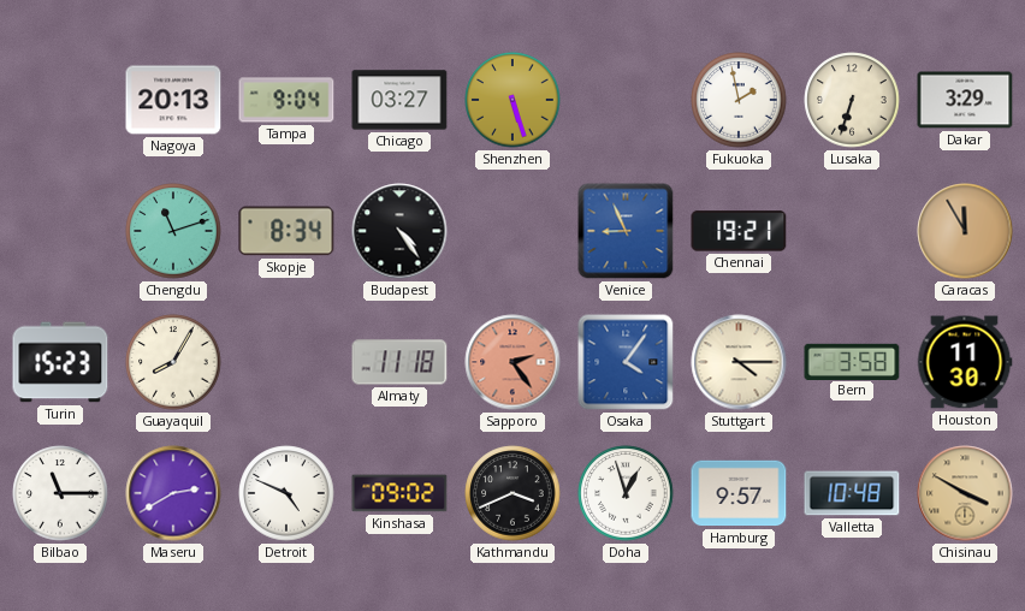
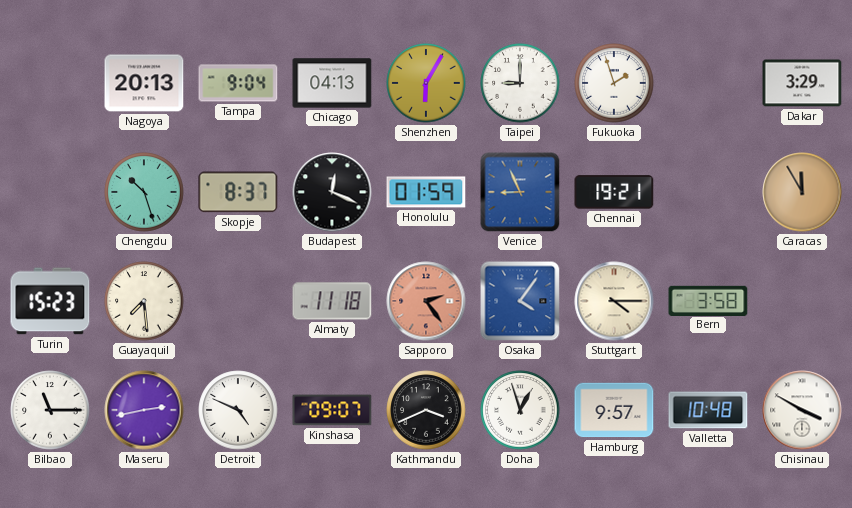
Chicago: 03:27 -> 04:13
Shenzhen: 5:27 -> 6:05
Taipei: none -> 9:00
Fukuoka: 1:58 -> 1:57
Lusaka: 6:33 -> none
Chengdu: 11:12 -> 10:27
Skopje: 8:34 -> 8:37
Budapest: 4:24 -> 12:19
Honolulu: none -> 01:59
Guayaquil: 8:05 -> 7:29
Houston: 11:30 -> none
Maseru: 2:40 -> 2:43
Kinshasa: 09:02 -> 09:07
Chisinau dial: champagne -> white
